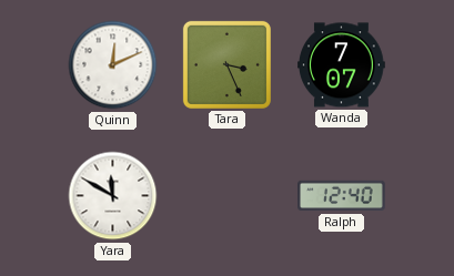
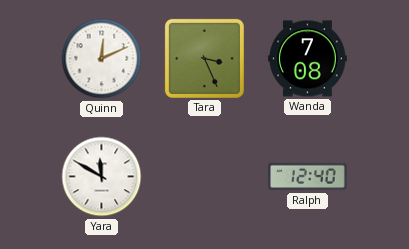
Wanda: 7:07 -> 7:08
